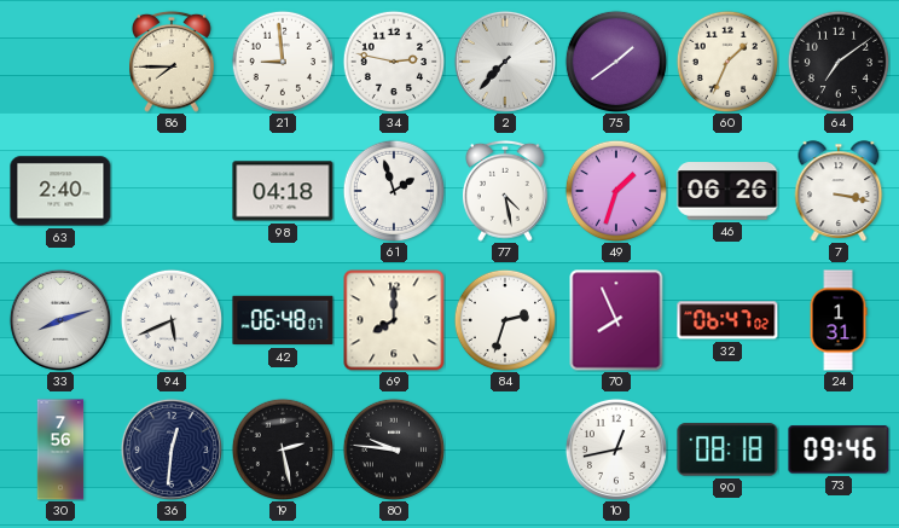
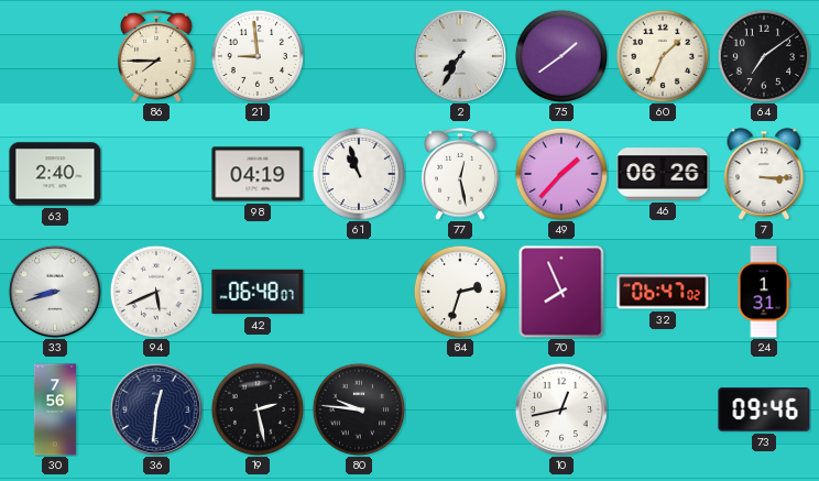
34: 2:47 -> none
2: 7:37 -> 7:35
98: 04:18 -> 04:19
61: 1:57 -> 10:57
77: 4:28 -> 12:28
49: 1:33 -> 1:37
7: 3:17 -> 3:15
33: 8:12 -> 8:42
69: 8:00 -> none
90: 08:18 -> none
